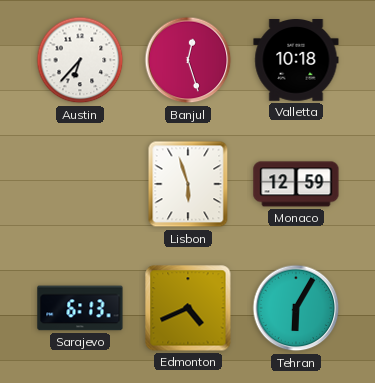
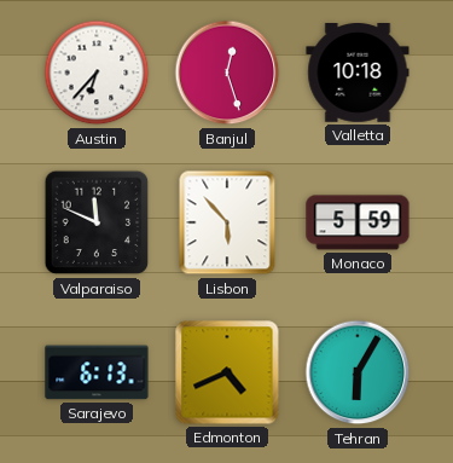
Valparaiso: none -> 11:49
Lisbon: 5:57 -> 5:53
Monaco: 12:59 -> 5:59
